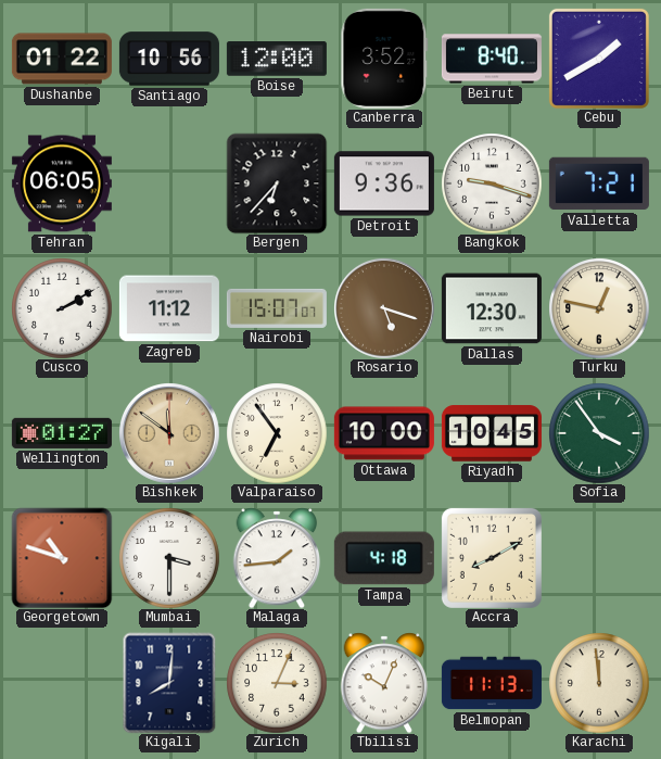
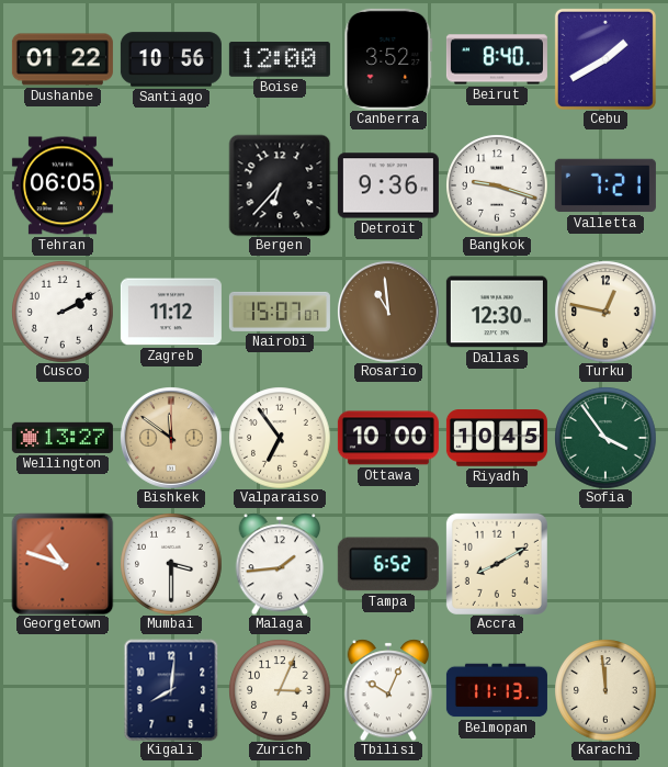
Rosario: 5:18 -> 10:59
Wellington: 01:27 -> 13:27
Tampa: 4:18 -> 6:52
